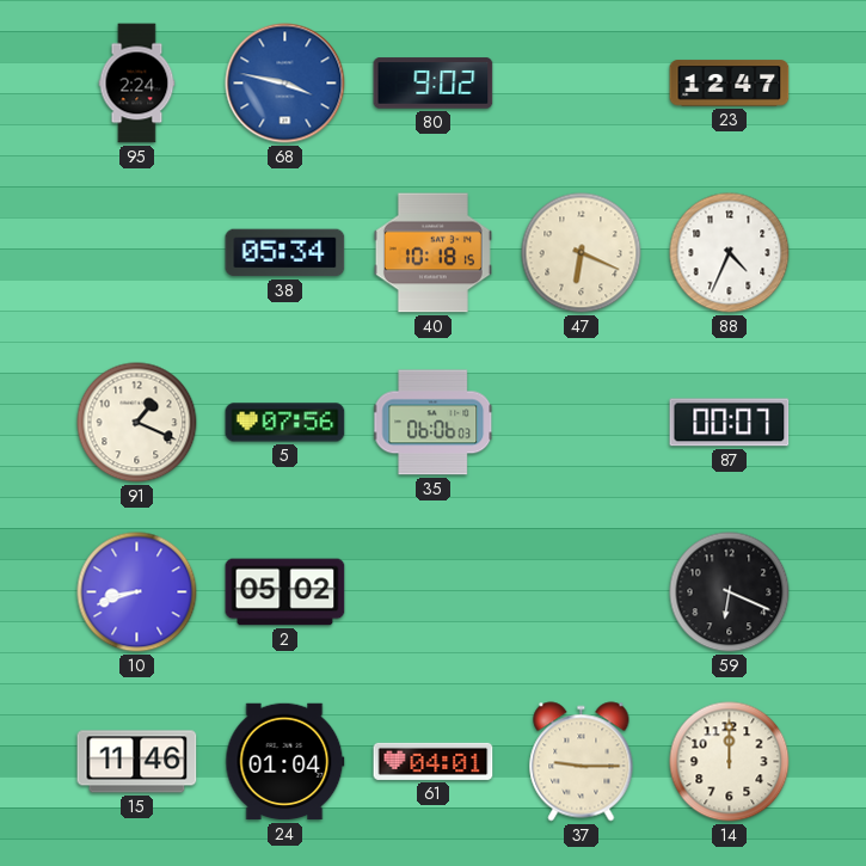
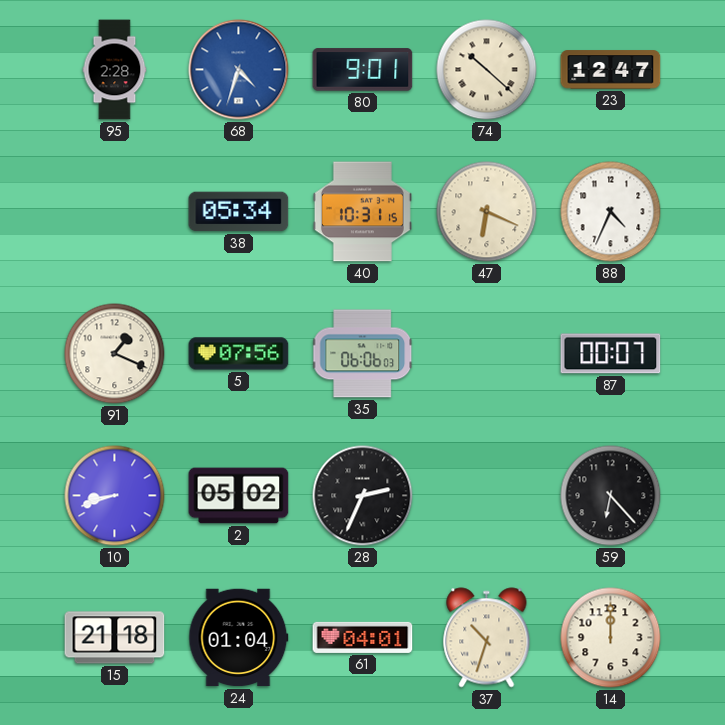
95: 2:24 -> 2:28
68: 3:47 -> 4:33
80: 9:02 -> 9:01
74: none -> 10:22
40: 10:18 -> 10:31
28: none -> 2:34
59: 6:19 -> 6:23
15: 11:46 -> 21:18
37: 9:15 -> 10:33
